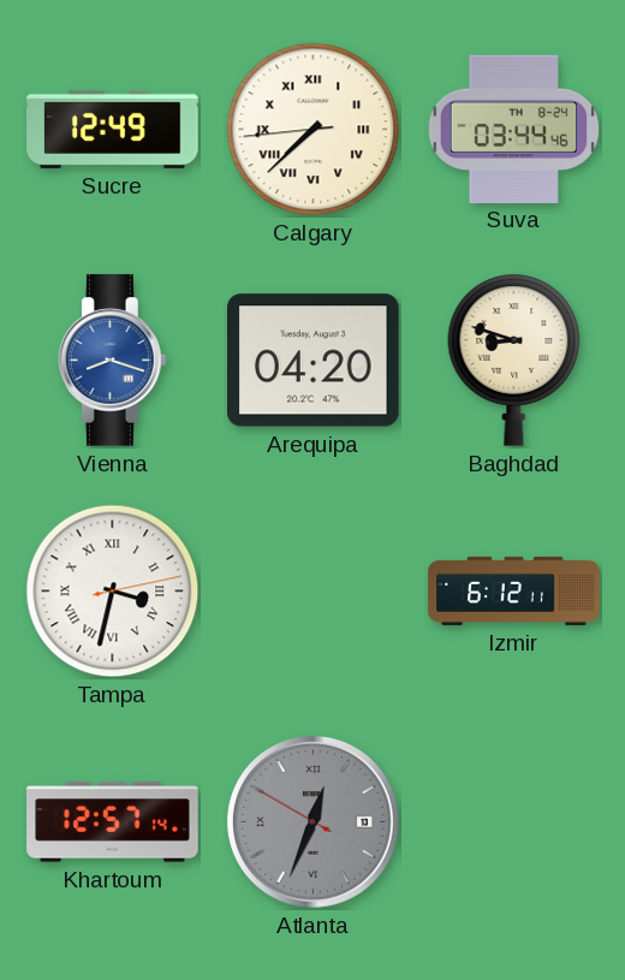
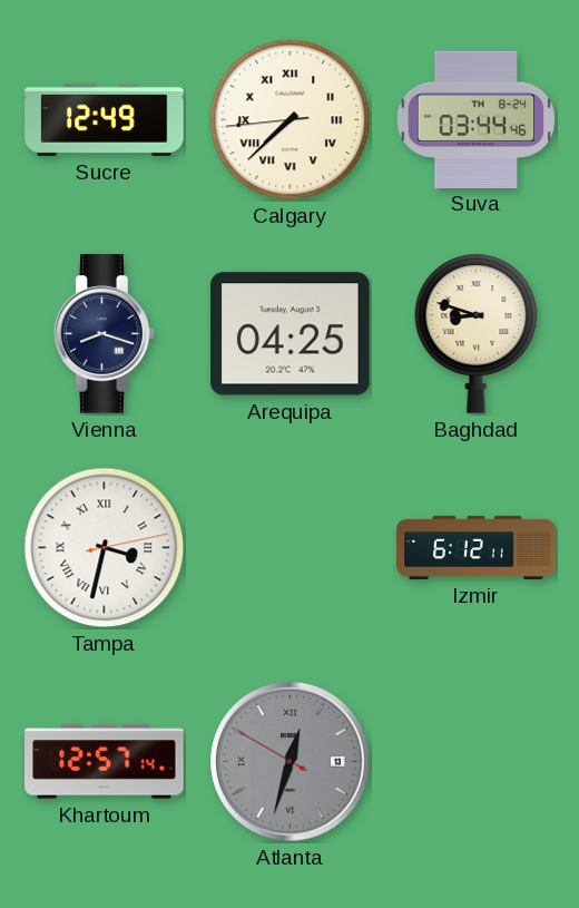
Vienna dial: blue -> navy
Arequipa: 04:20 -> 04:25
Atlanta: 12:33 -> 12:32
